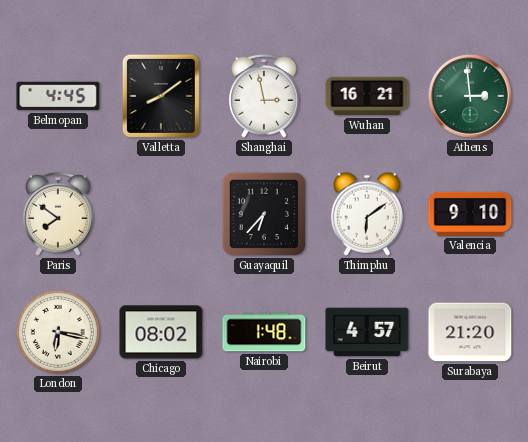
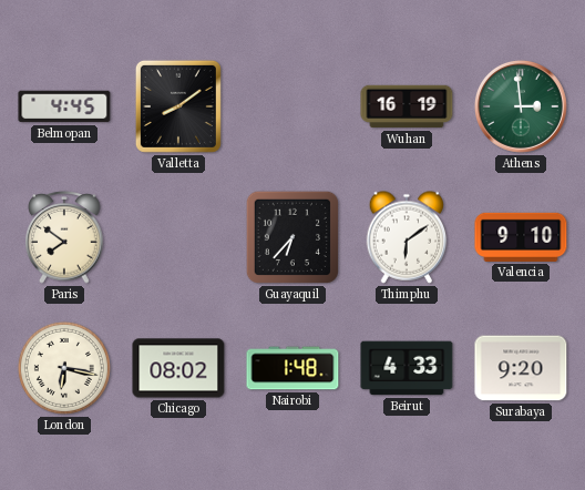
Shanghai: 2:58 -> none
Wuhan: 16:21 -> 16:19
Beirut: 4:57 -> 4:33
Surabaya: 21:20 -> 9:20
